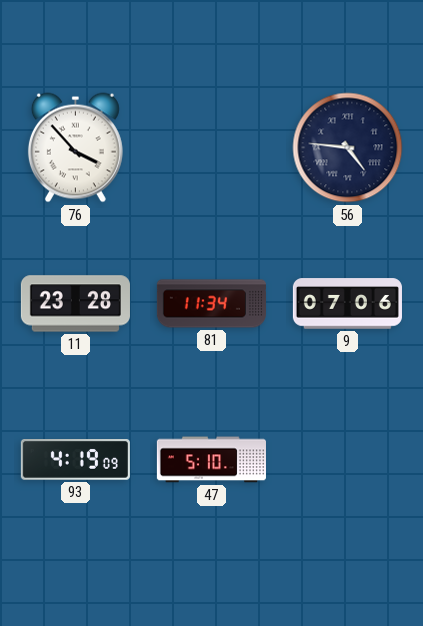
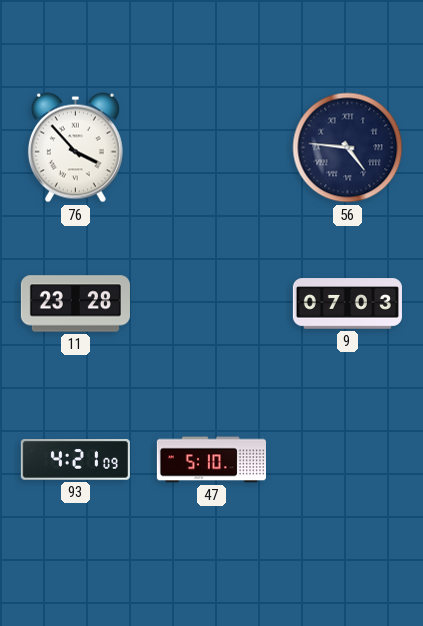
81: 11:34 -> none
9: 07:06 -> 07:03
93: 4:19 -> 4:21
